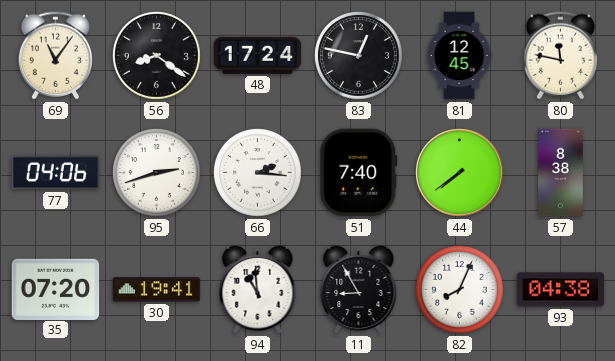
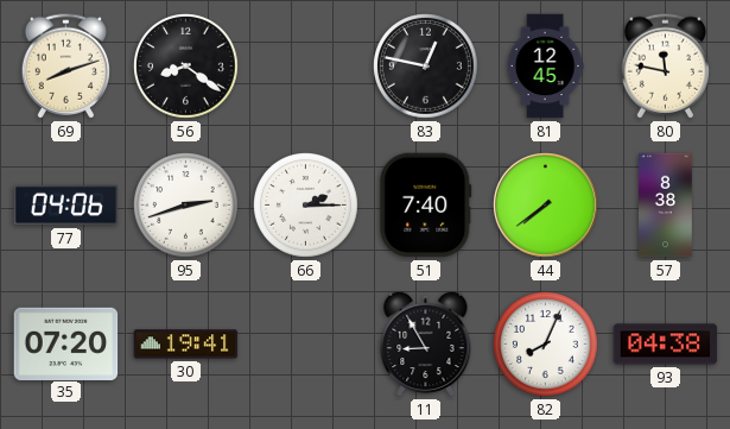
69: 11:06 -> 8:12
48: 17:24 -> none
66: 2:16 -> 2:15
94: 10:59 -> none
